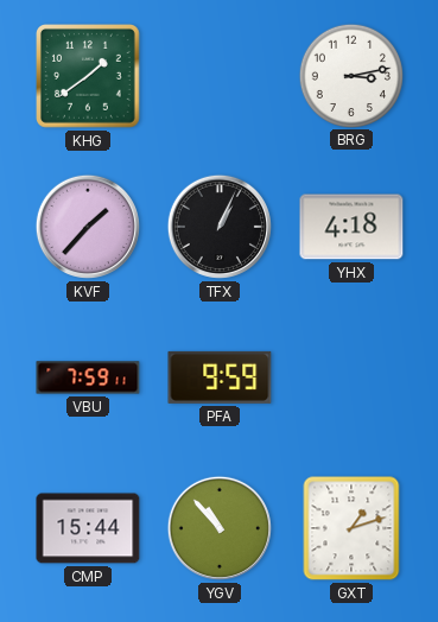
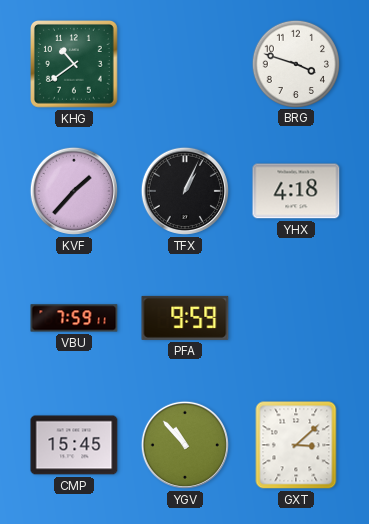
KHG: 1:39 -> 10:39
BRG: 3:13 -> 3:48
CMP: 15:44 -> 15:45
GXT: 1:12 -> 3:08
